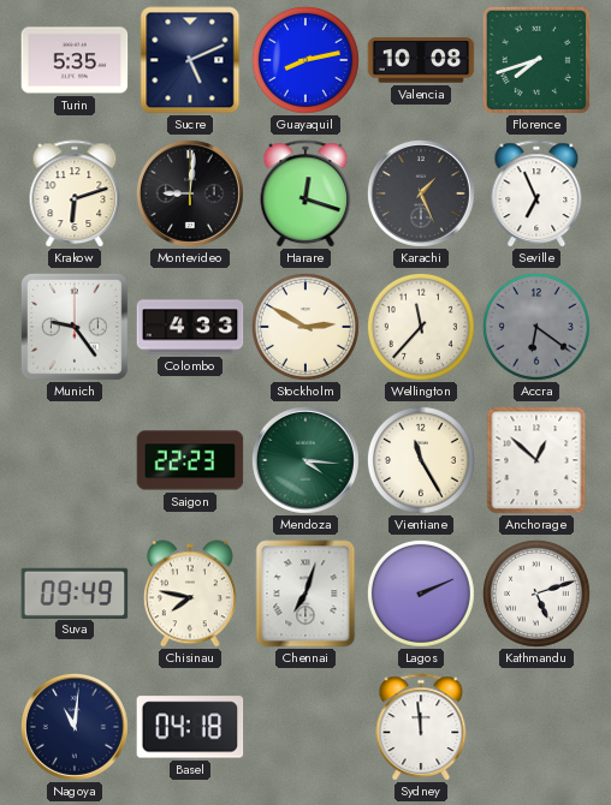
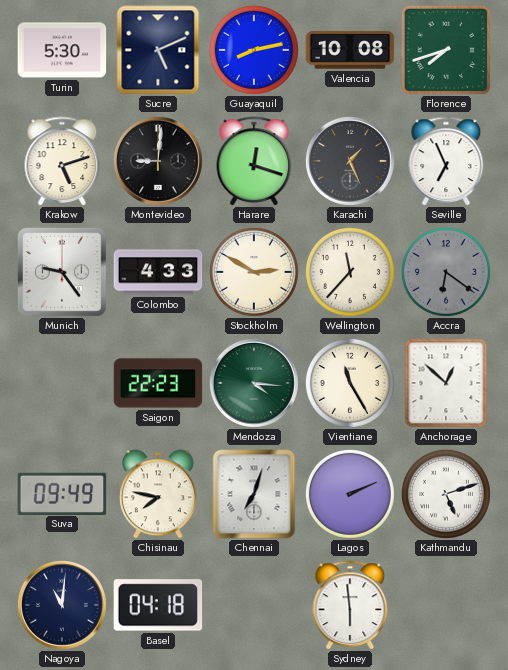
Turin: 5:35 -> 5:30
Krakow: 6:12 -> 5:12
Sydney: 11:59 -> 5:59
